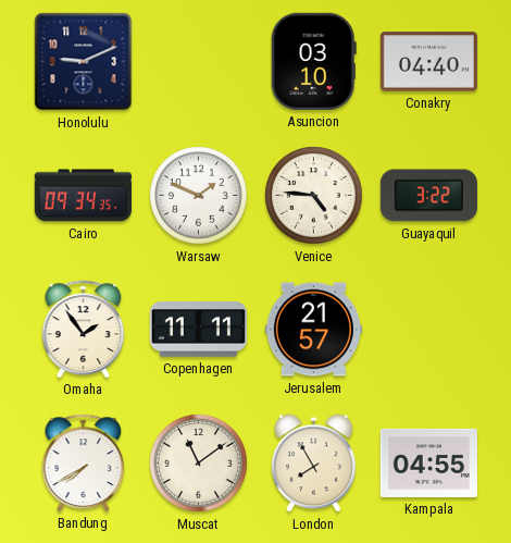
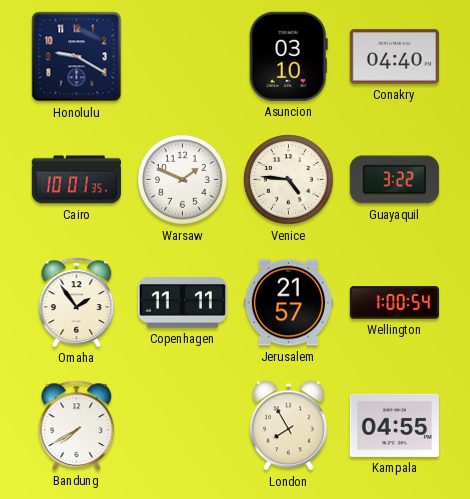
Honolulu: 9:11 -> 9:20
Cairo: 09:34 -> 10:01
Wellington: none -> 1:00
Muscat: 11:09 -> none
